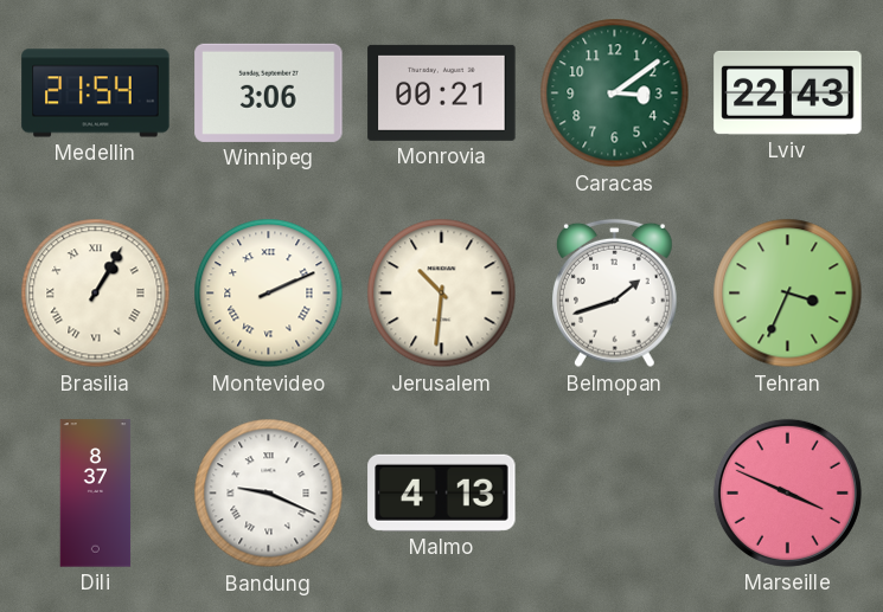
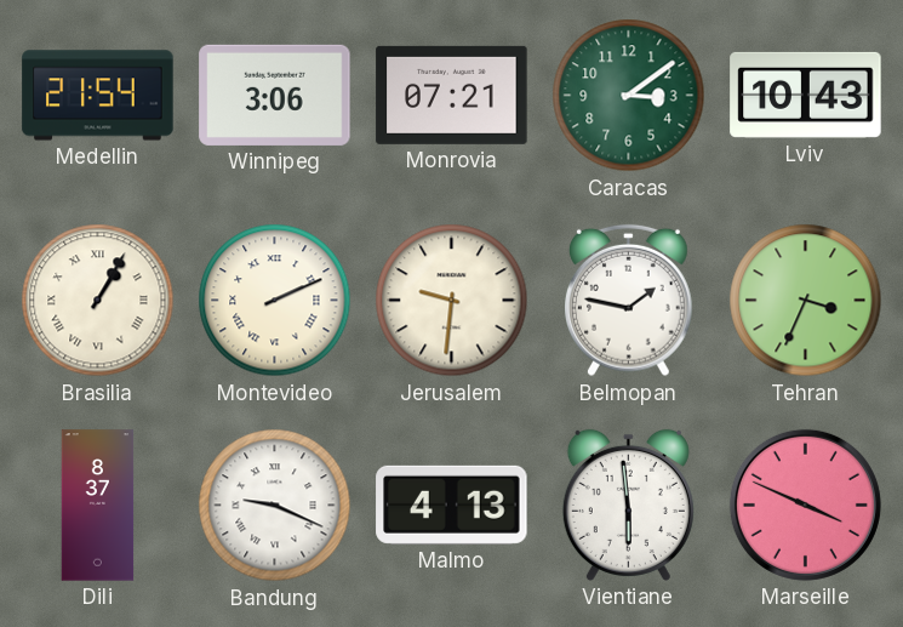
Monrovia: 00:21 -> 07:21
Lviv: 22:43 -> 10:43
Jerusalem: 10:31 -> 9:31
Belmopan: 1:42 -> 1:47
Vientiane: none -> 5:59
